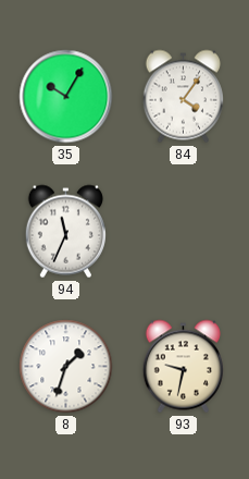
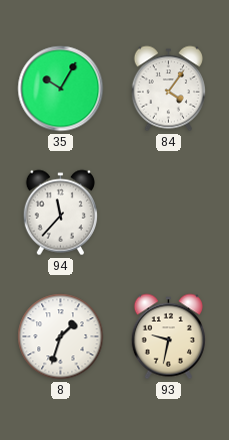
94: 11:34 -> 11:37
